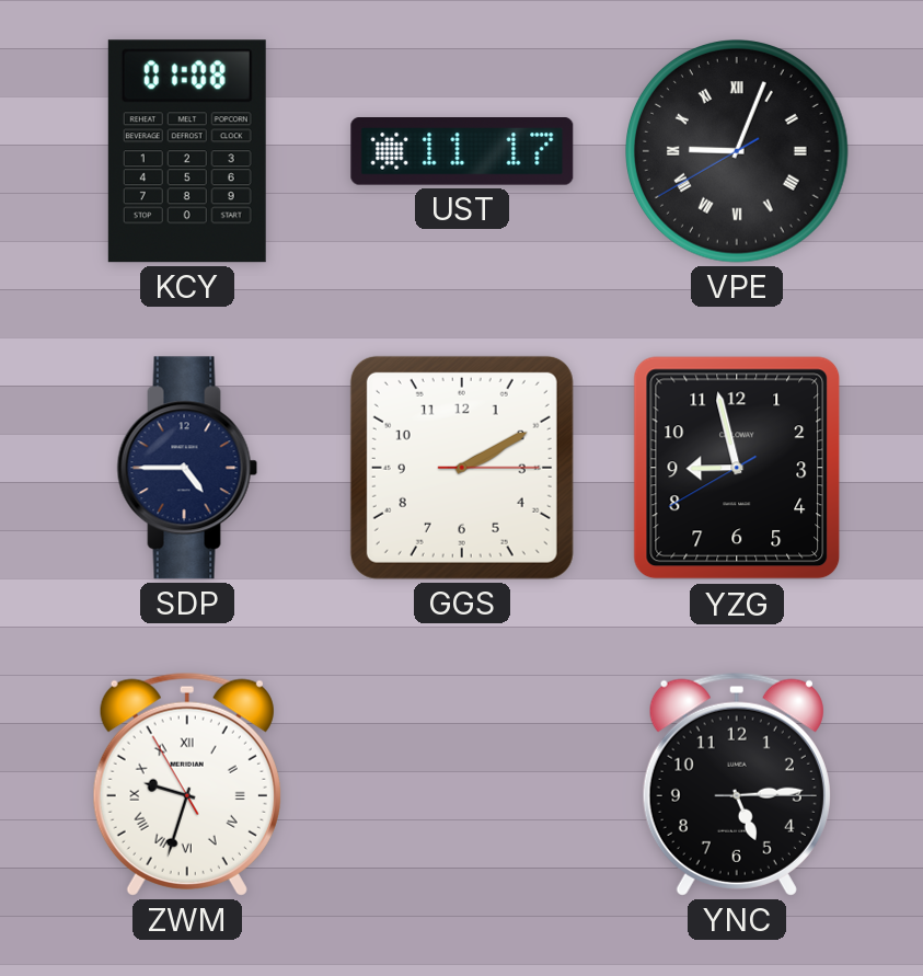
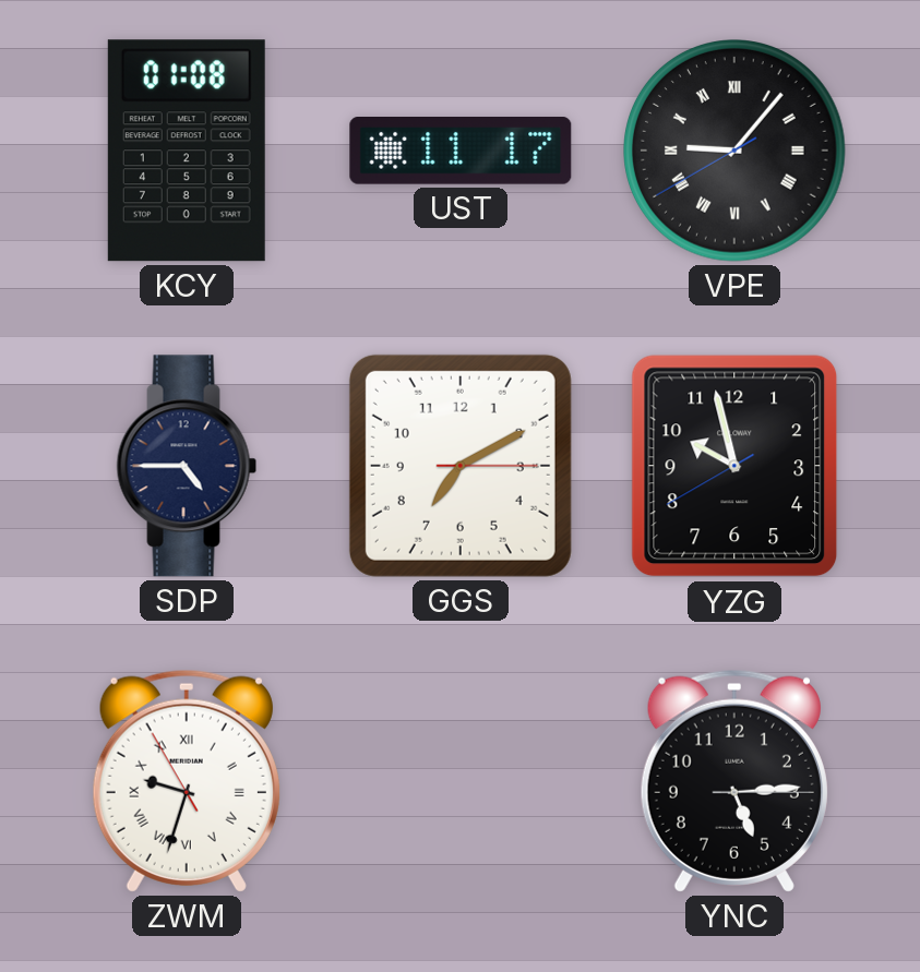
VPE: 9:03 -> 9:06
GGS: 2:10 -> 7:10
YZG: 8:57 -> 9:57
